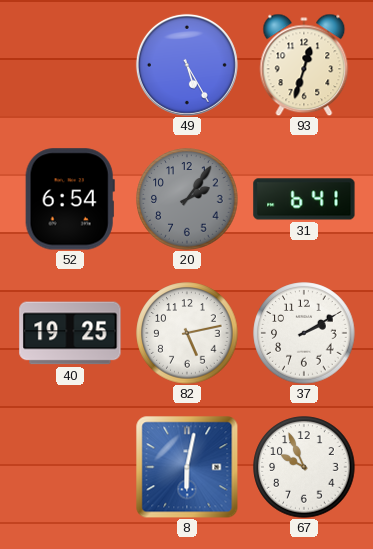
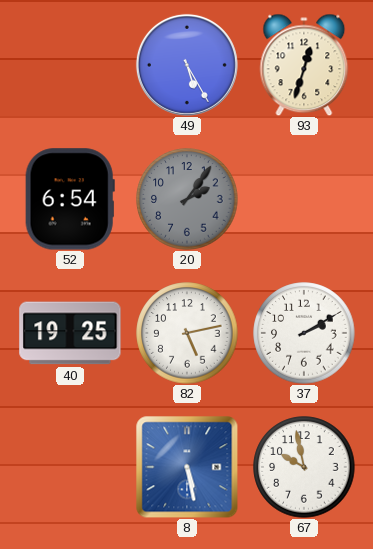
31: 6:41 -> none
8: 6:02 -> 5:28
67: 9:56 -> 9:58
